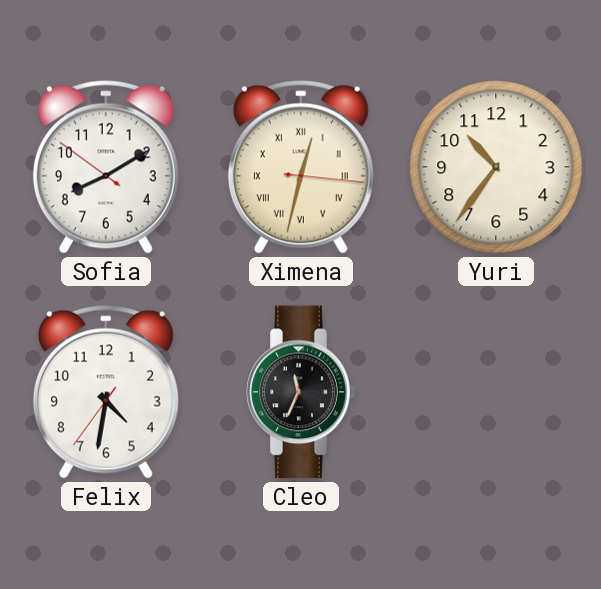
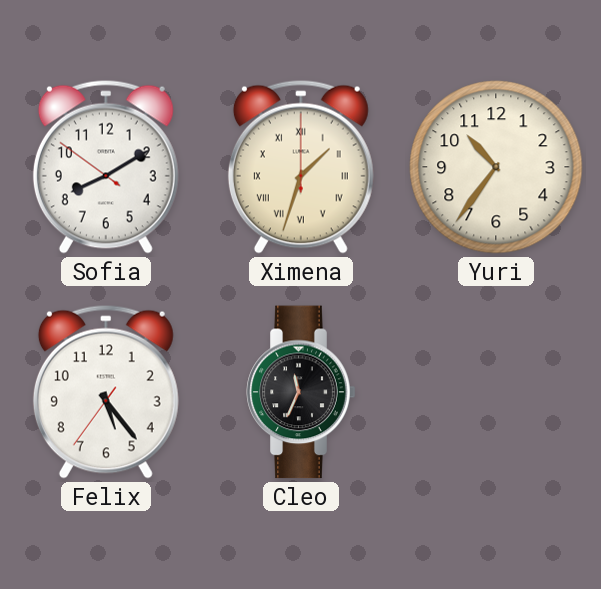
Ximena: 12:32 -> 1:33
Felix: 4:31 -> 5:23
